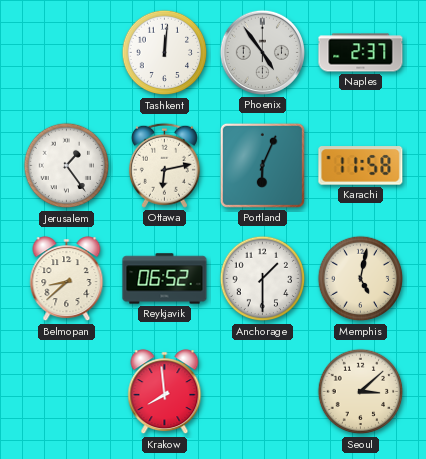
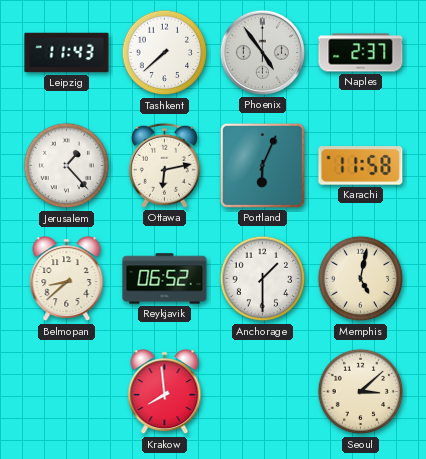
Leipzig: none -> 11:43
Tashkent: 12:01 -> 7:38
Jerusalem: 1:24 -> 1:23
